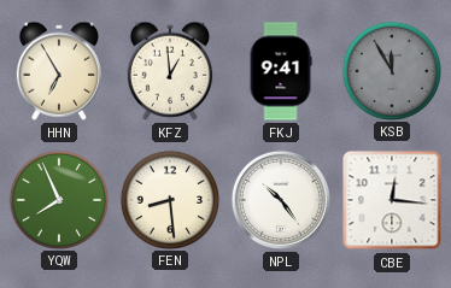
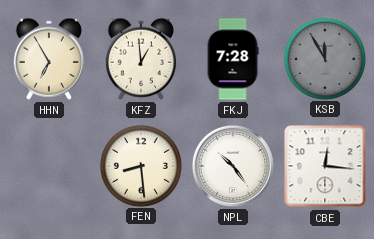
FKJ: 9:41 -> 7:28
YQW: 7:56 -> none
